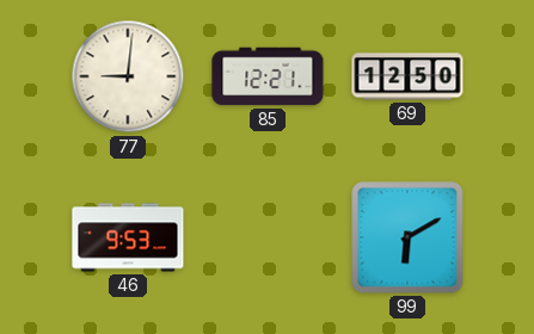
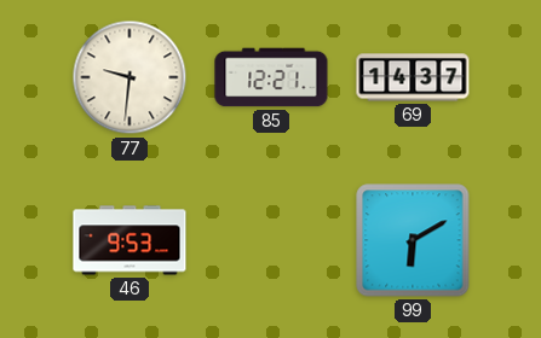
77: 9:01 -> 9:31
69: 12:50 -> 14:37
